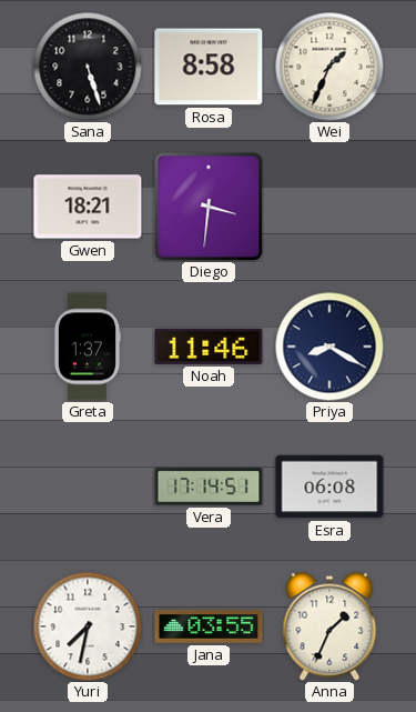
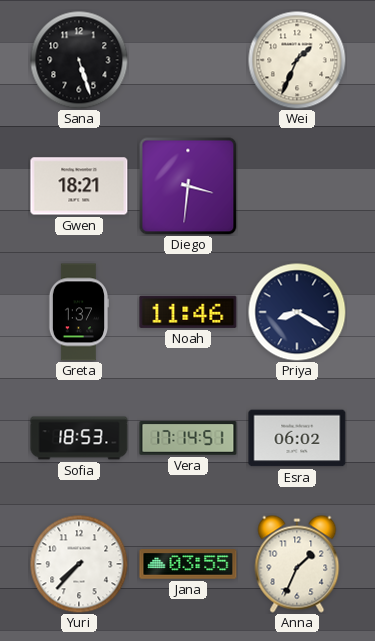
Rosa: 8:58 -> none
Sofia: none -> 18:53
Esra: 06:08 -> 06:02
Yuri: 7:32 -> 7:37
